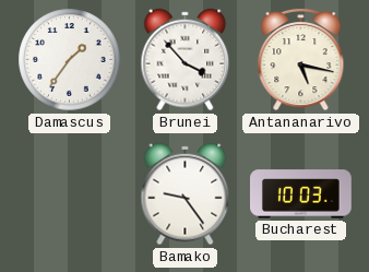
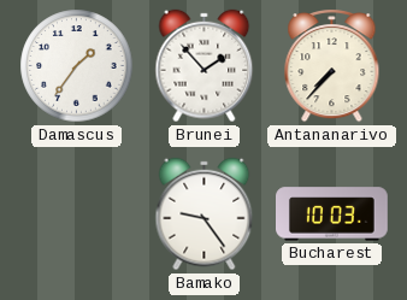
Brunei: 3:53 -> 1:53
Antananarivo: 5:17 -> 7:37
